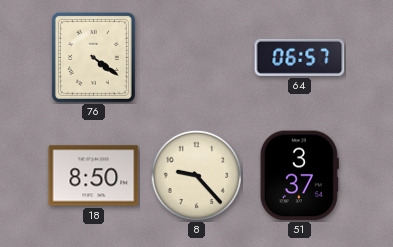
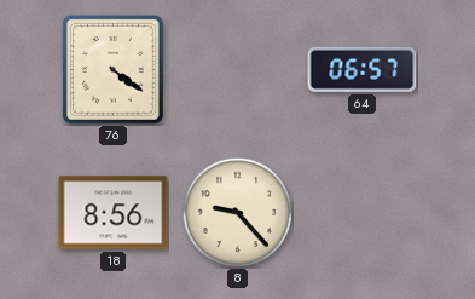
18: 8:50 -> 8:56
51: 3:37 -> none
